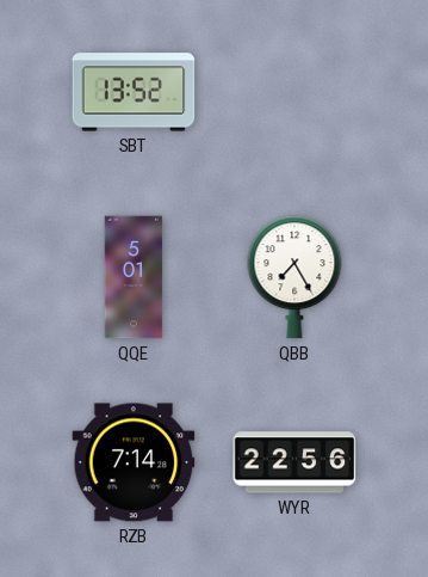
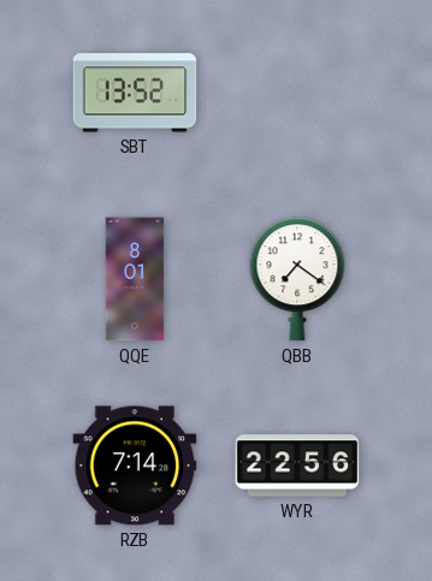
QQE: 5:01 -> 8:01
QBB: 7:25 -> 7:21
